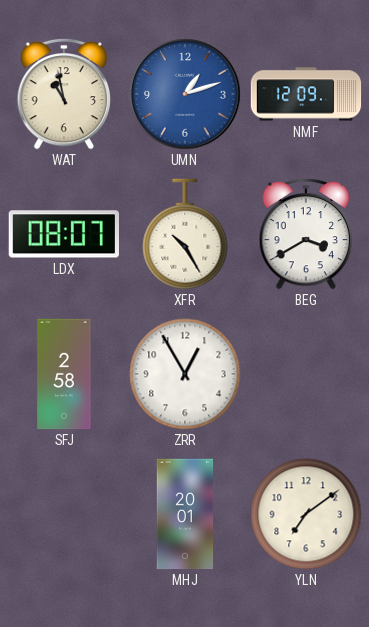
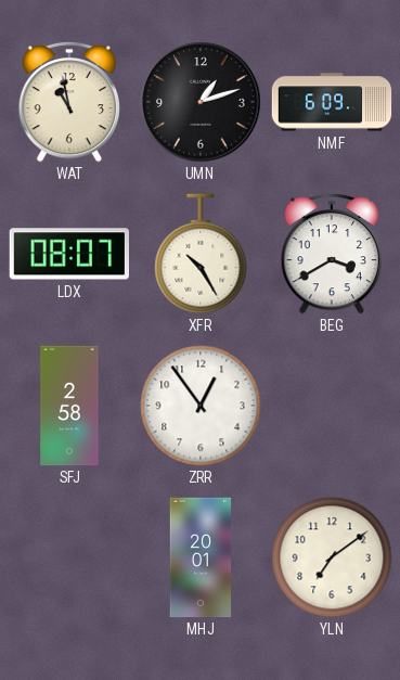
UMN dial: blue -> black
NMF: 12:09 -> 6:09
ZRR: 12:55 -> 12:54
